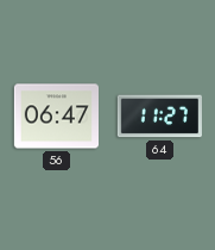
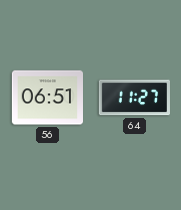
56: 06:47 -> 06:51
